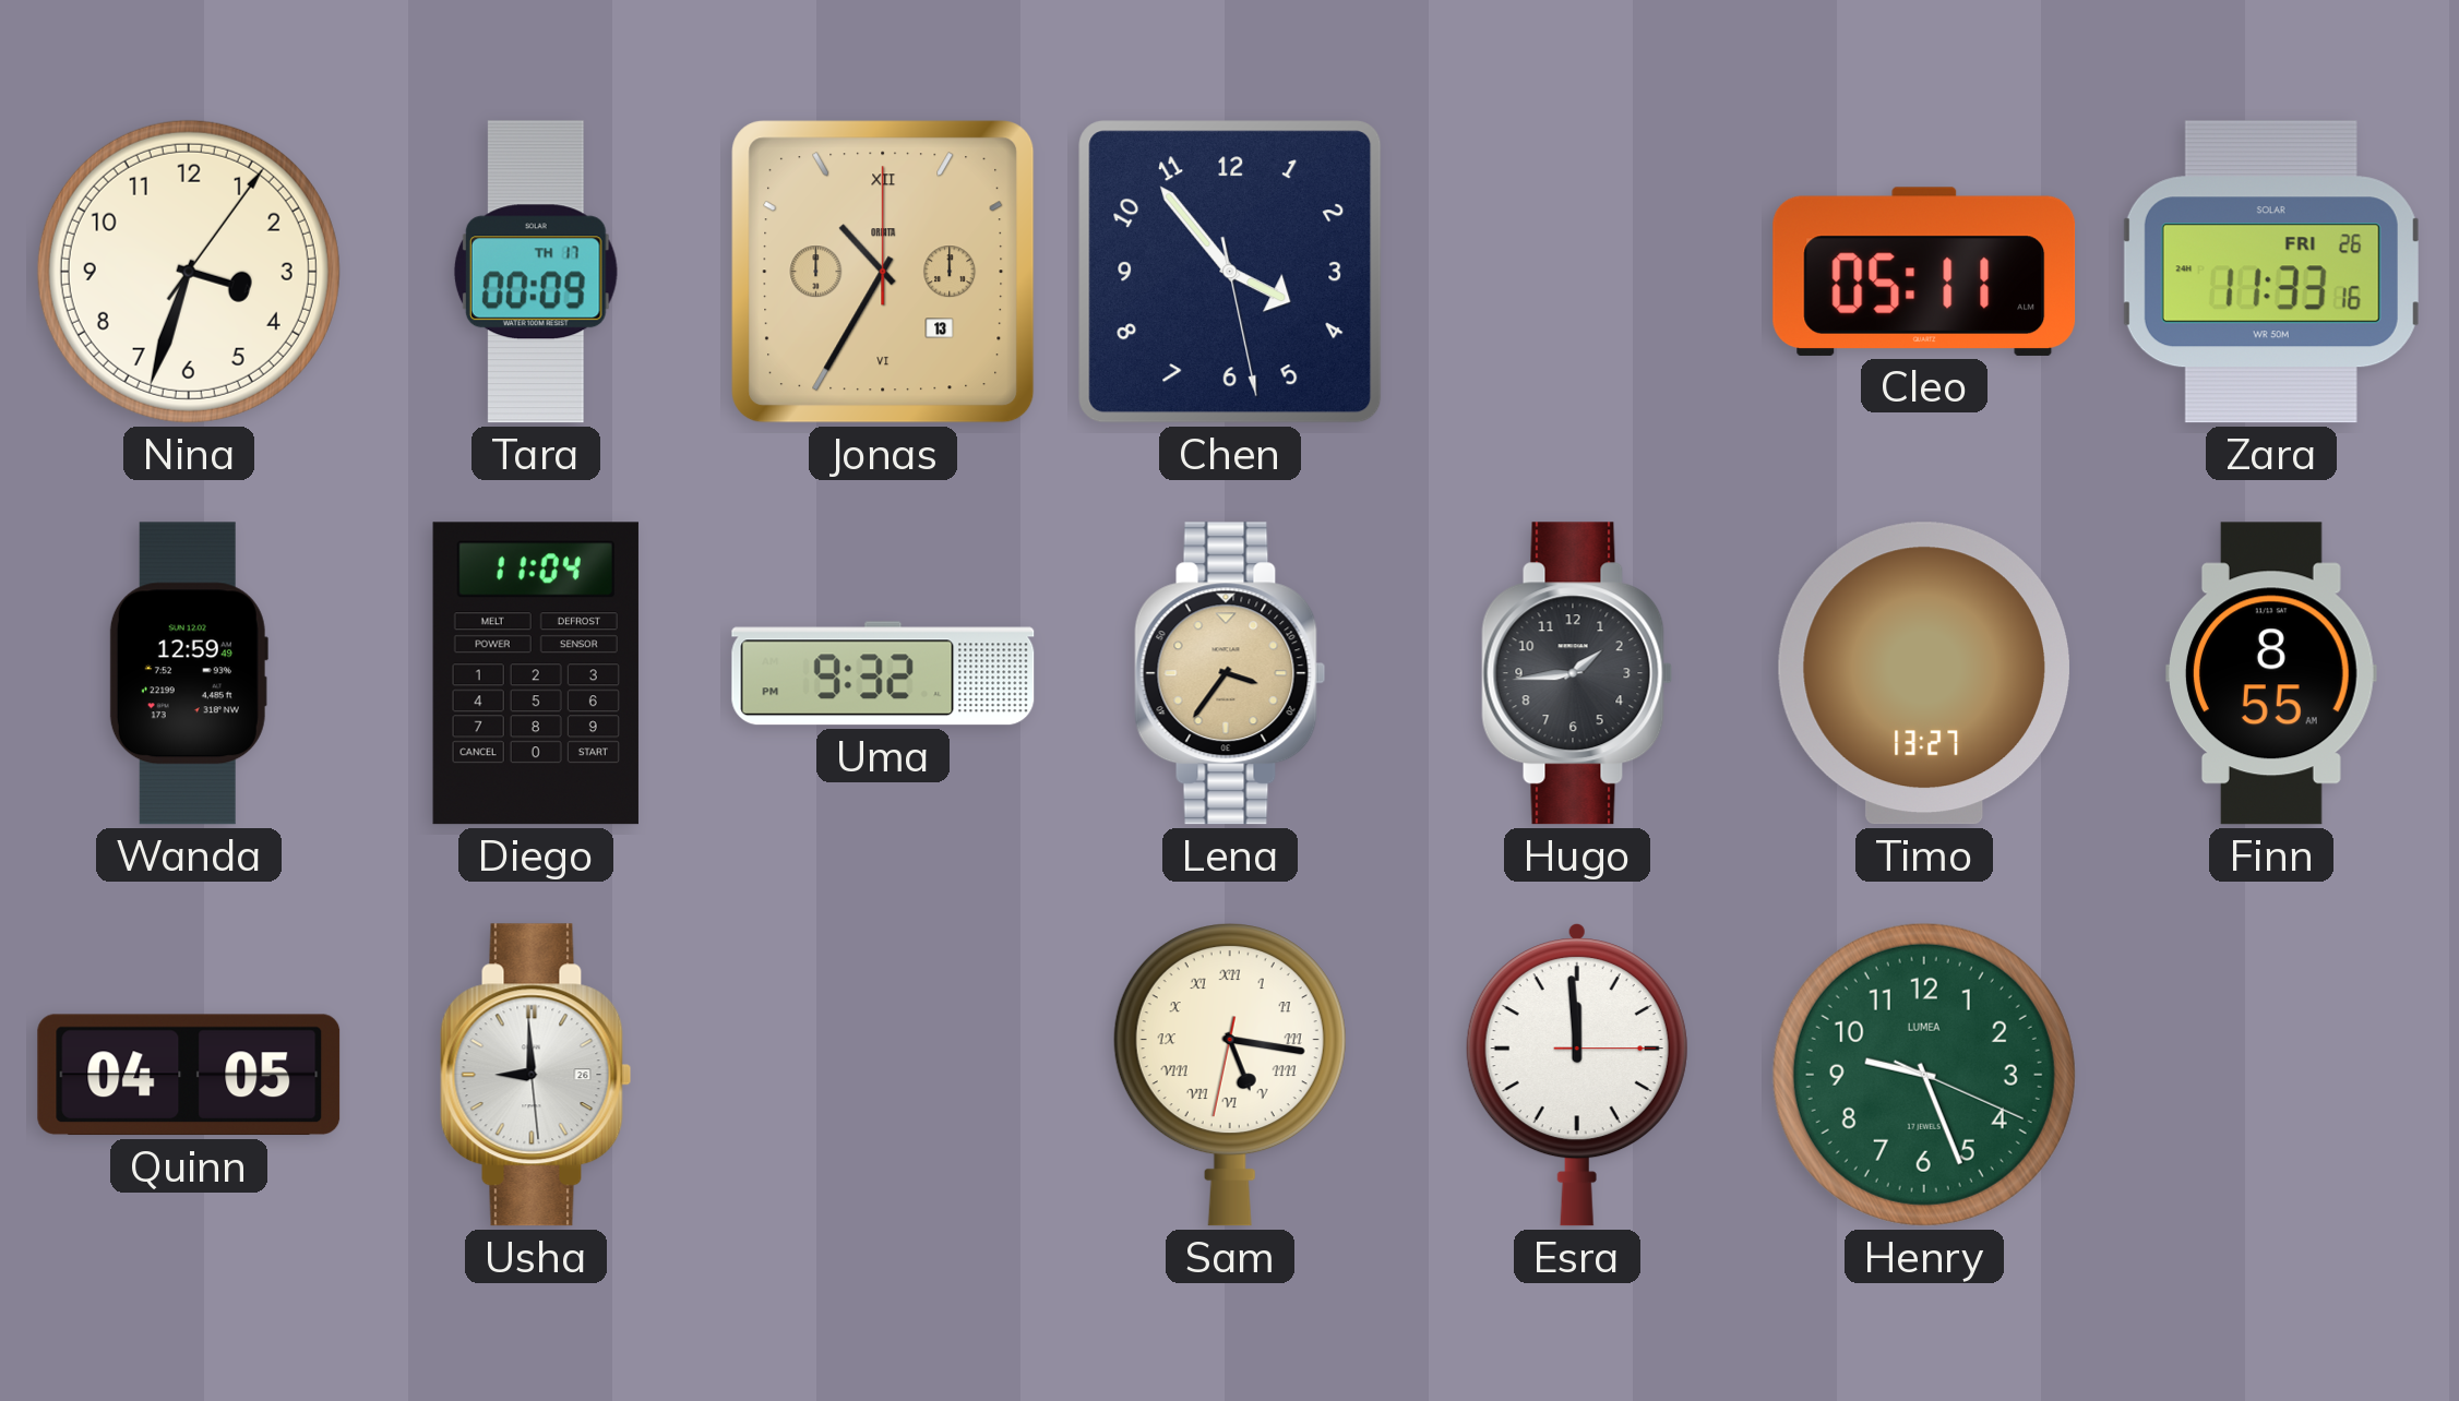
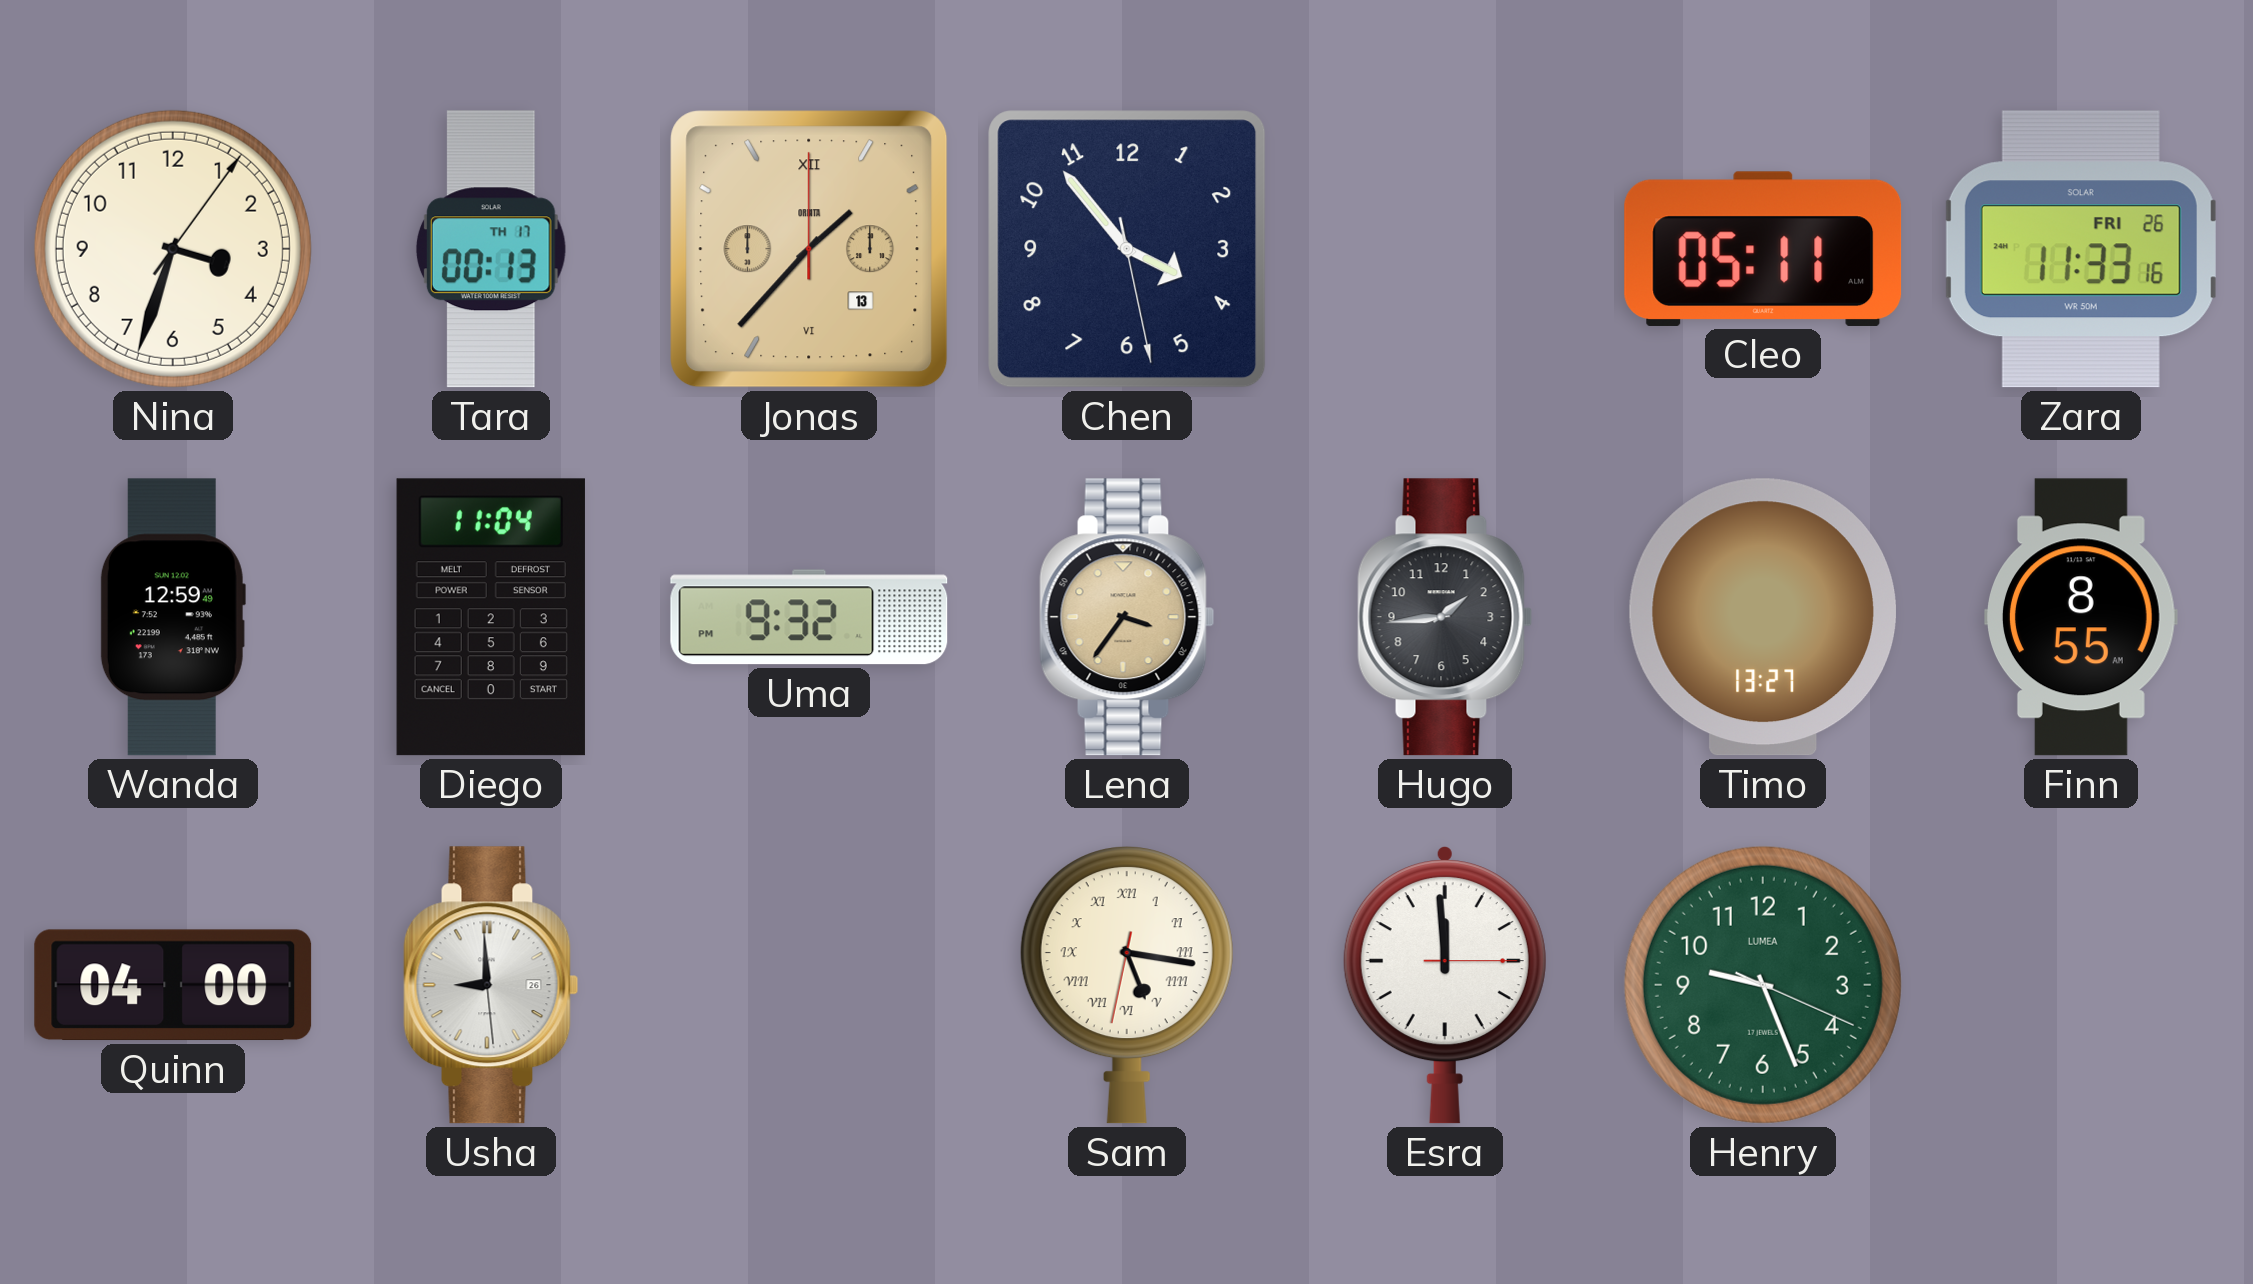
Tara: 00:09 -> 00:13
Jonas: 10:35 -> 1:37
Quinn: 04:05 -> 04:00
